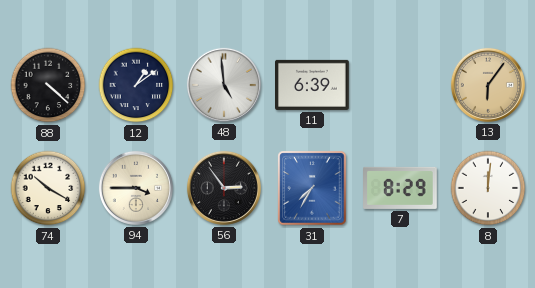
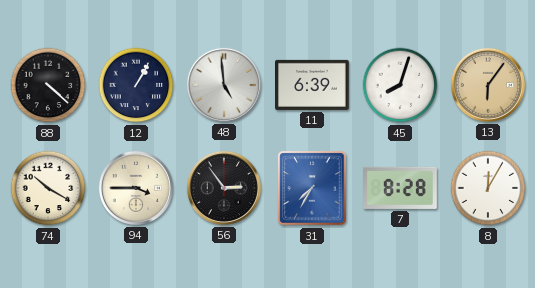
12: 1:09 -> 1:05
45: none -> 8:03
7: 8:29 -> 8:28
8: 12:01 -> 12:05
